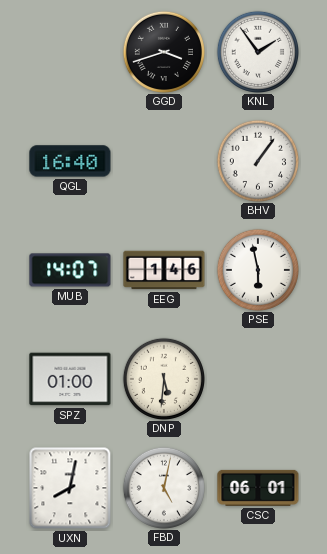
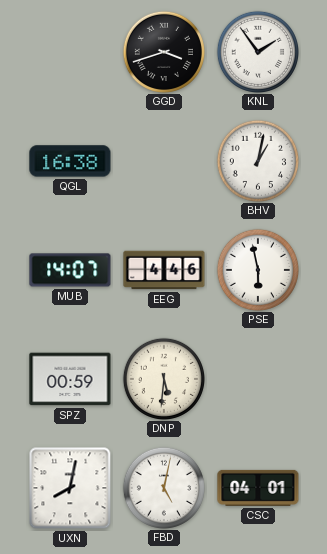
QGL: 16:40 -> 16:38
BHV: 1:06 -> 1:02
EEG: 1:46 -> 4:46
SPZ: 01:00 -> 00:59
CSC: 06:01 -> 04:01
